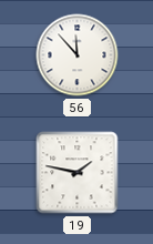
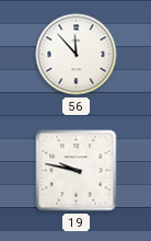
19: 1:47 -> 9:47
